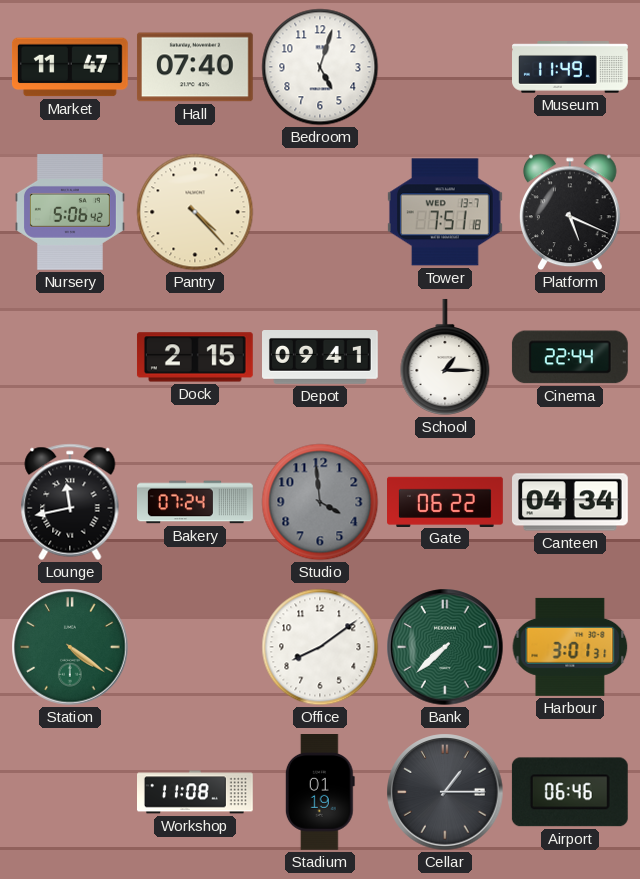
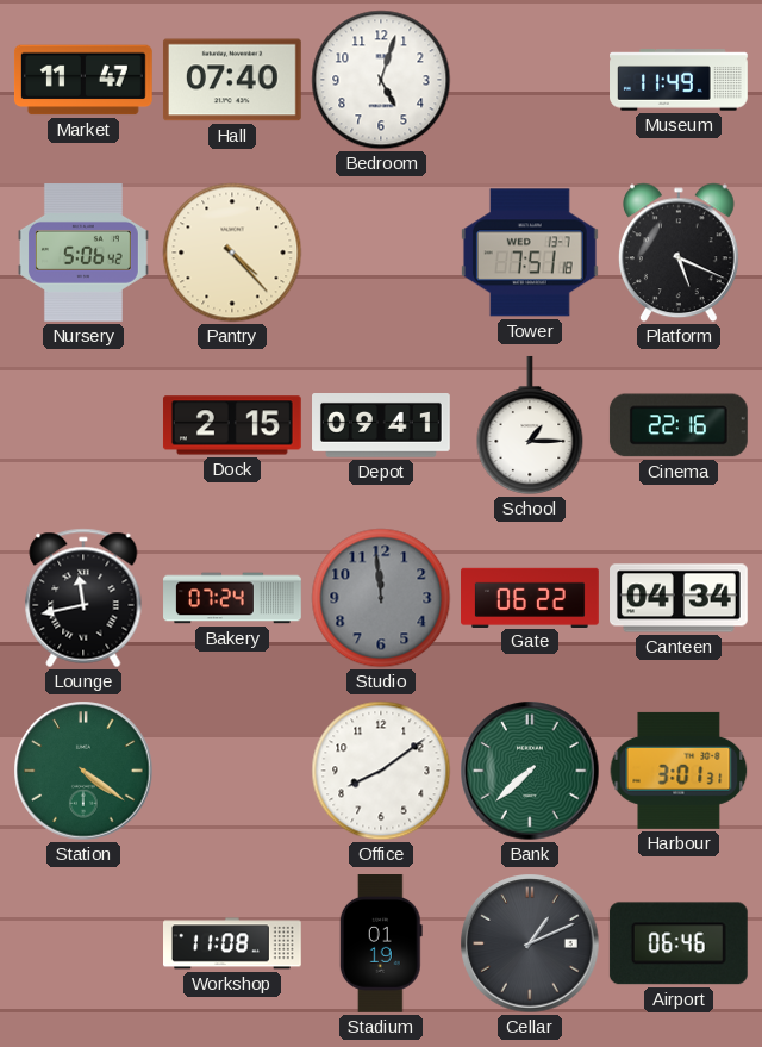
Cinema: 22:44 -> 22:16
Studio: 3:59 -> 11:59
Cellar: 1:15 -> 1:11
